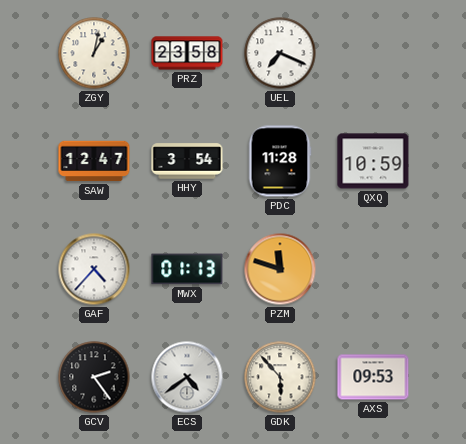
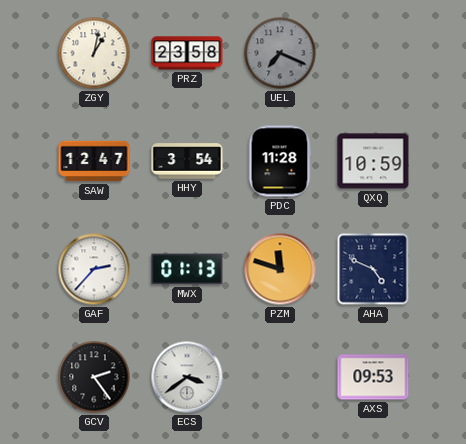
UEL dial: white -> grey
GAF: 4:37 -> 2:37
AHA: none -> 4:49
ECS: 4:39 -> 3:39
GDK: 5:53 -> none
